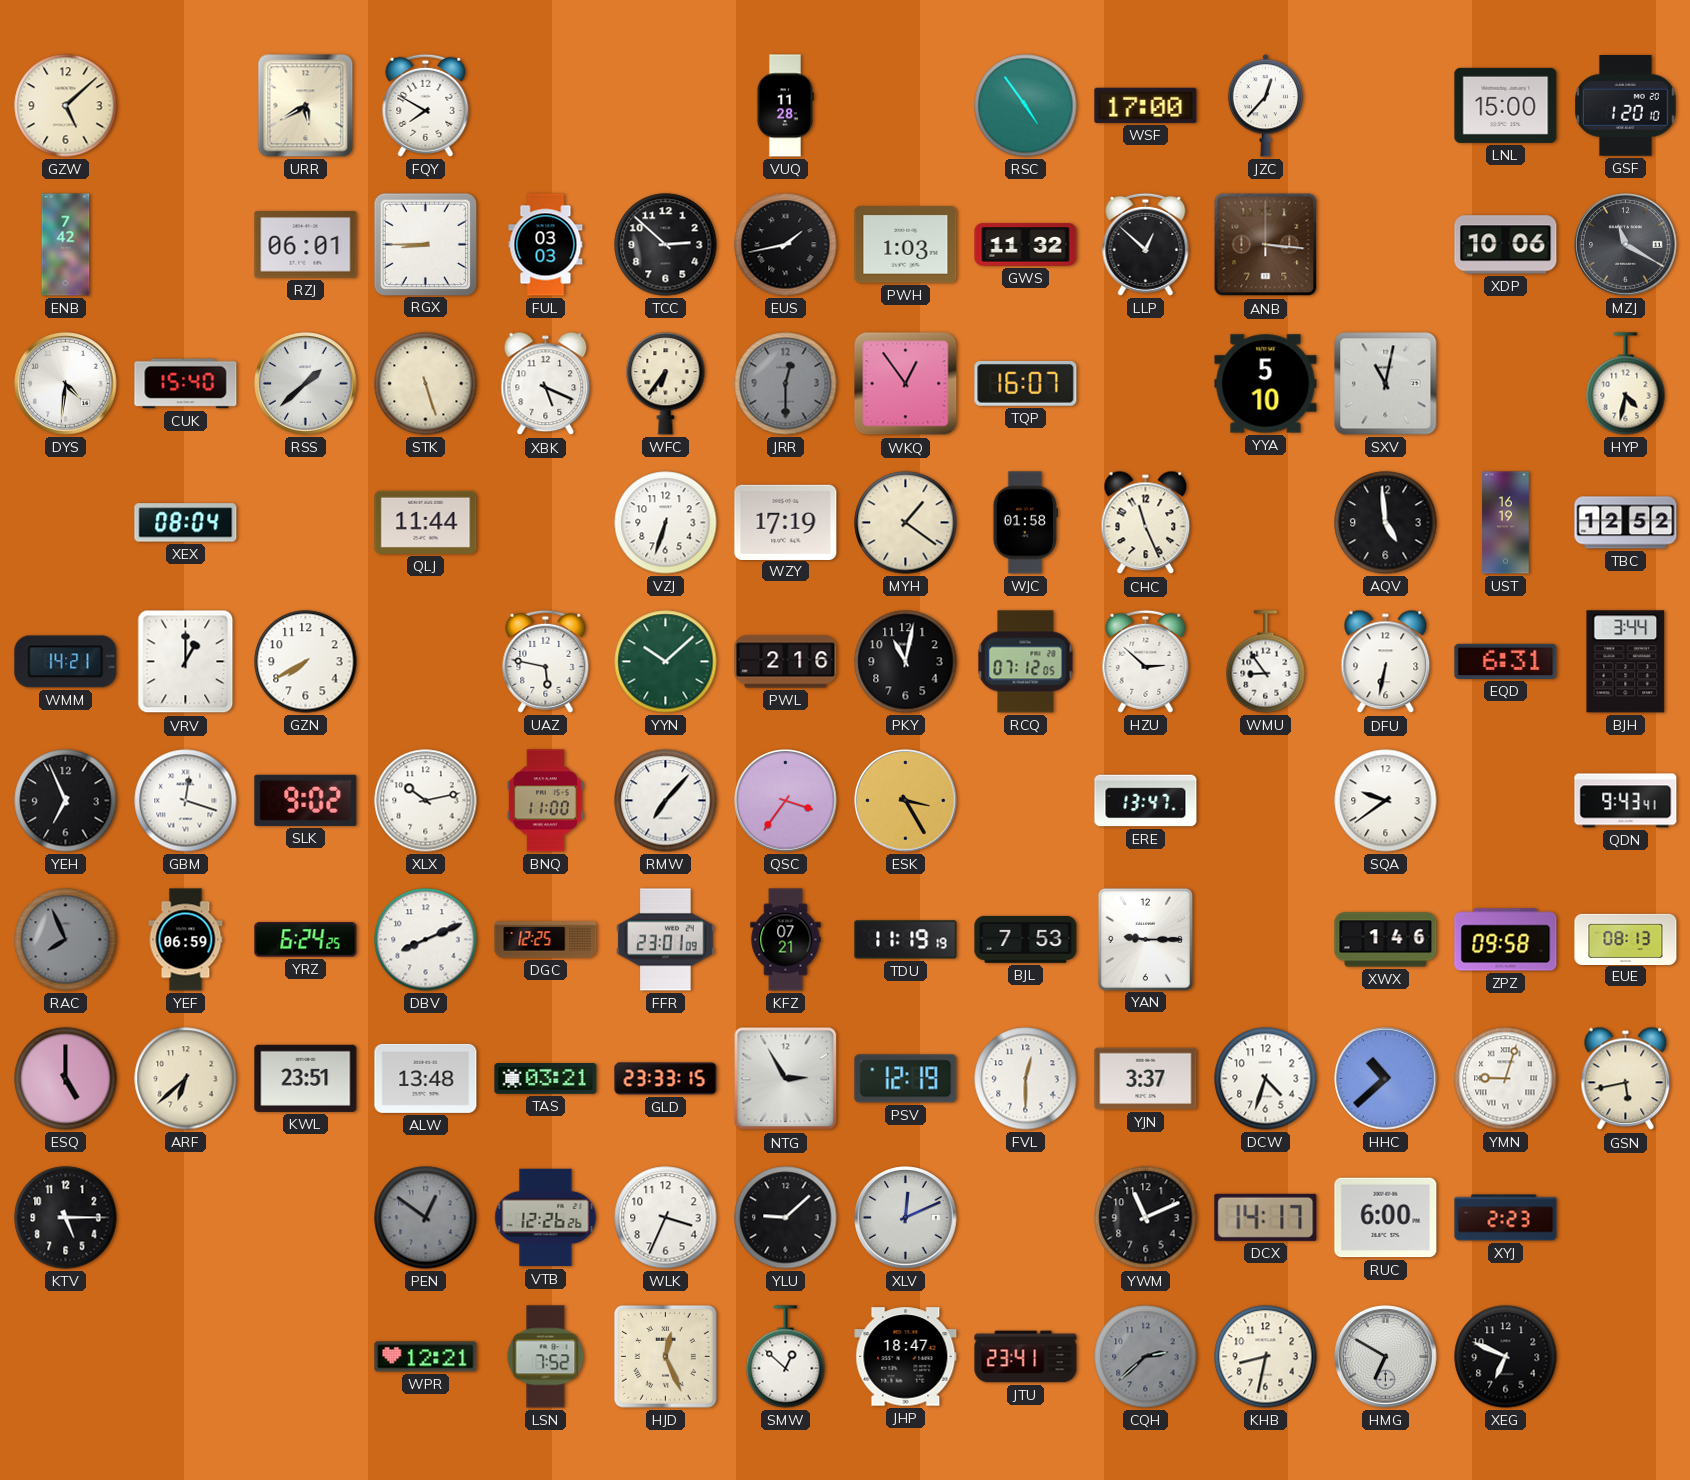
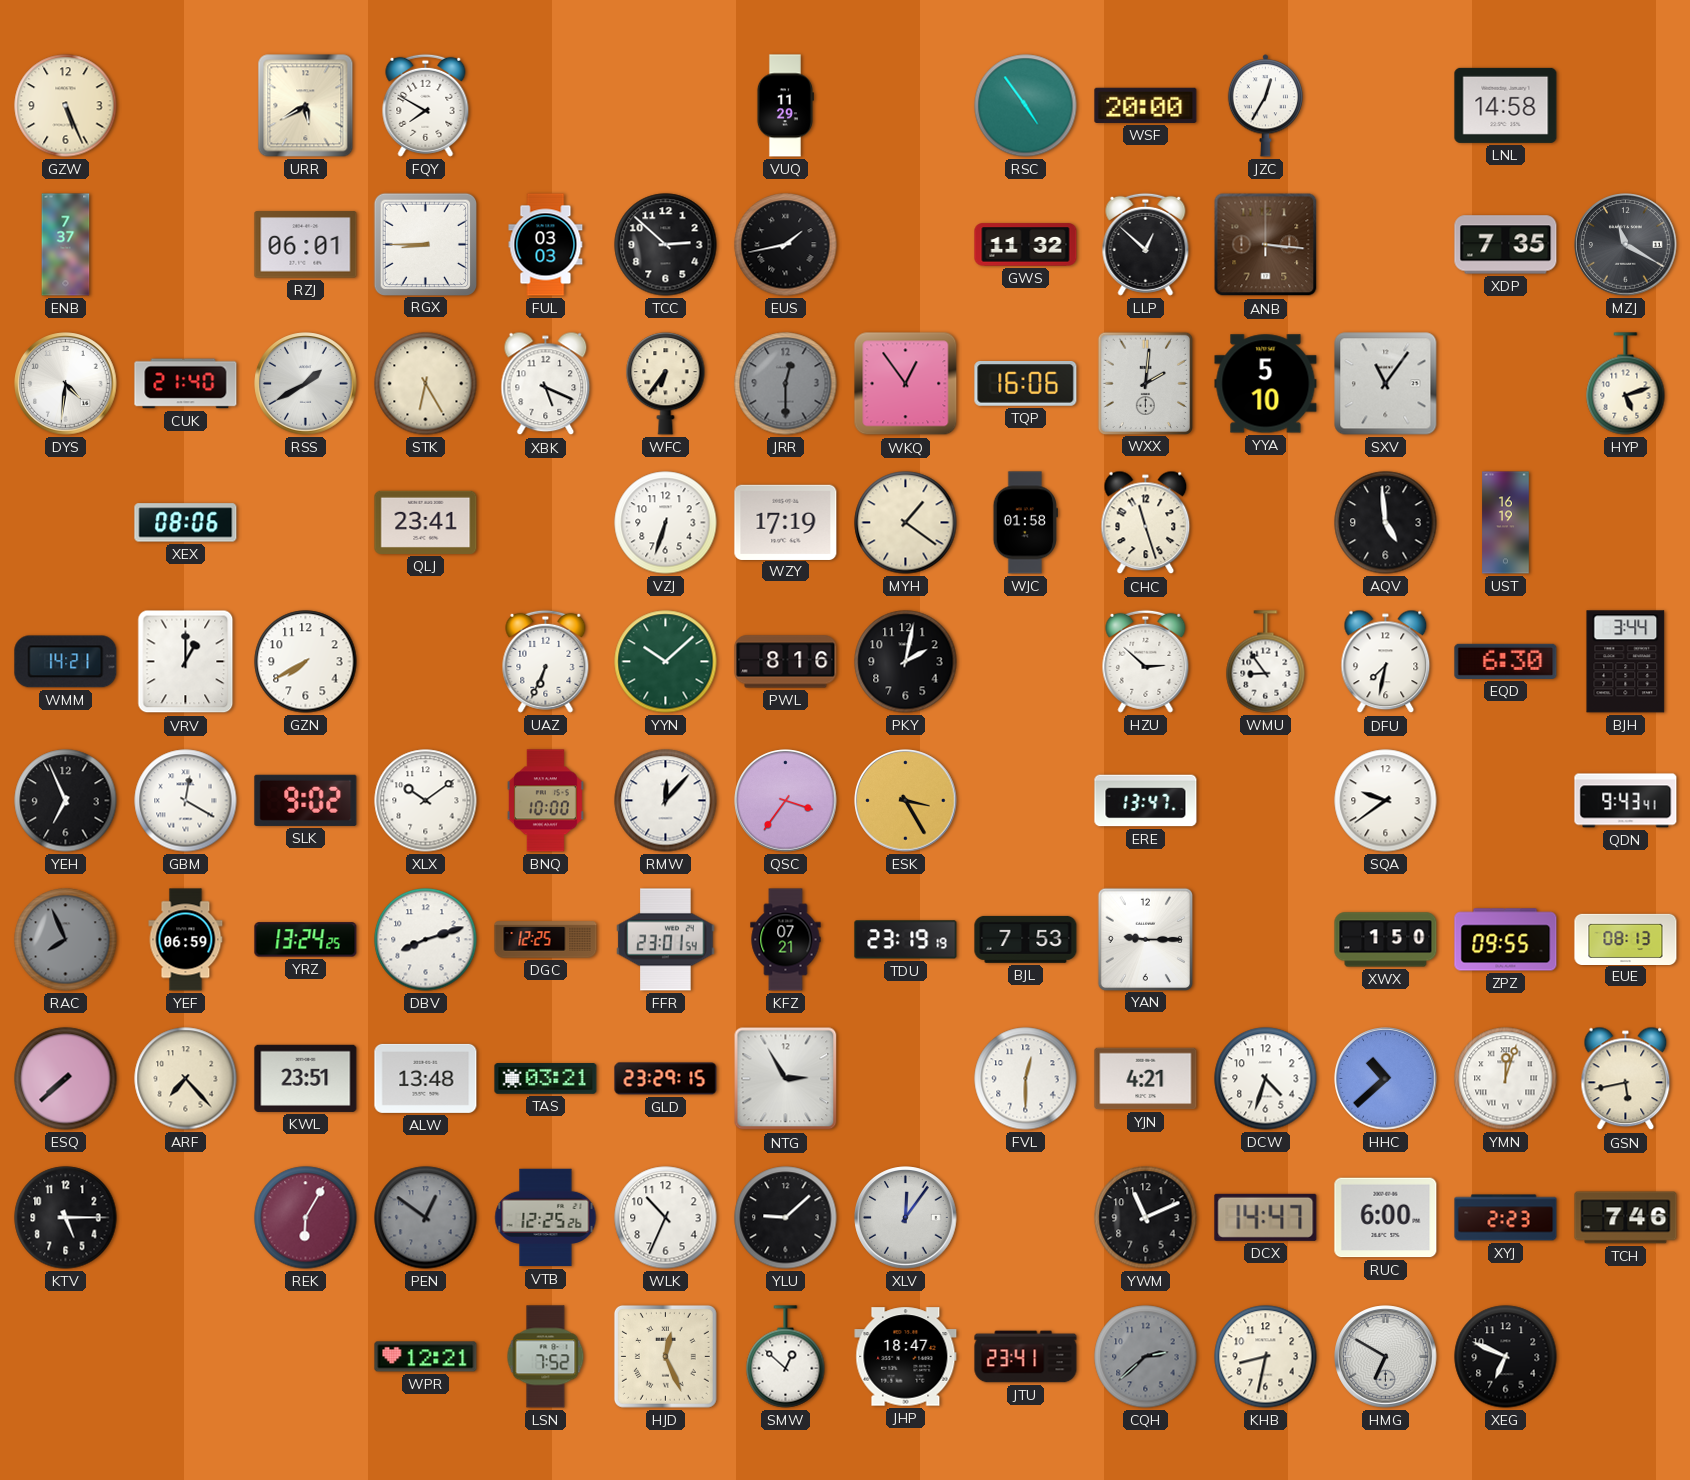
GZW: 5:08 -> 5:26
VUQ: 11:28 -> 11:29
WSF: 17:00 -> 20:00
JZC: 12:37 -> 12:35
LNL: 15:00 -> 14:58
GSF: 1:20 -> none
ENB: 7:42 -> 7:37
PWH: 1:03 -> none
XDP: 10:06 -> 7:35
CUK: 15:40 -> 21:40
RSS: 1:38 -> 1:40
STK: 5:27 -> 6:25
TQP: 16:07 -> 16:06
WXX: none -> 2:01
SXV: 11:02 -> 11:06
HYP: 4:32 -> 5:12
XEX: 08:04 -> 08:06
QLJ: 11:44 -> 23:41
CHC: 11:26 -> 11:27
TBC: 12:52 -> none
UAZ: 5:47 -> 6:34
PWL: 2:16 -> 8:16
PKY: 11:02 -> 2:02
RCQ: 07:12 -> none
DFU: 6:32 -> 7:32
EQD: 6:31 -> 6:30
GBM: 12:18 -> 12:20
XLX: 10:13 -> 10:09
BNQ: 11:00 -> 10:00
RMW: 7:07 -> 12:07
YRZ: 6:24 -> 13:24
DBV: 8:11 -> 8:12
FFR: 23:01:09 -> 23:01:54
TDU: 11:19 -> 23:19
XWX: 1:46 -> 1:50
ZPZ: 09:58 -> 09:55
ESQ: 5:00 -> 7:38
ARF: 6:38 -> 7:23
GLD: 23:33 -> 23:29
PSV: 12:19 -> none
YJN: 3:37 -> 4:21
YMN: 9:03 -> 12:03
REK: none -> 6:05
VTB: 12:26 -> 12:25
WLK: 3:34 -> 10:34
XLV: 12:11 -> 12:06
DCX: 14:17 -> 14:47
TCH: none -> 7:46
